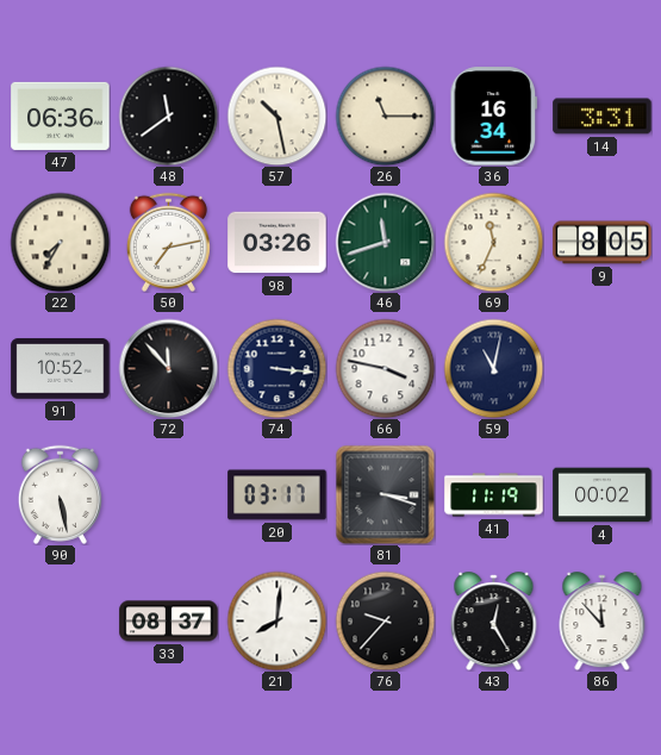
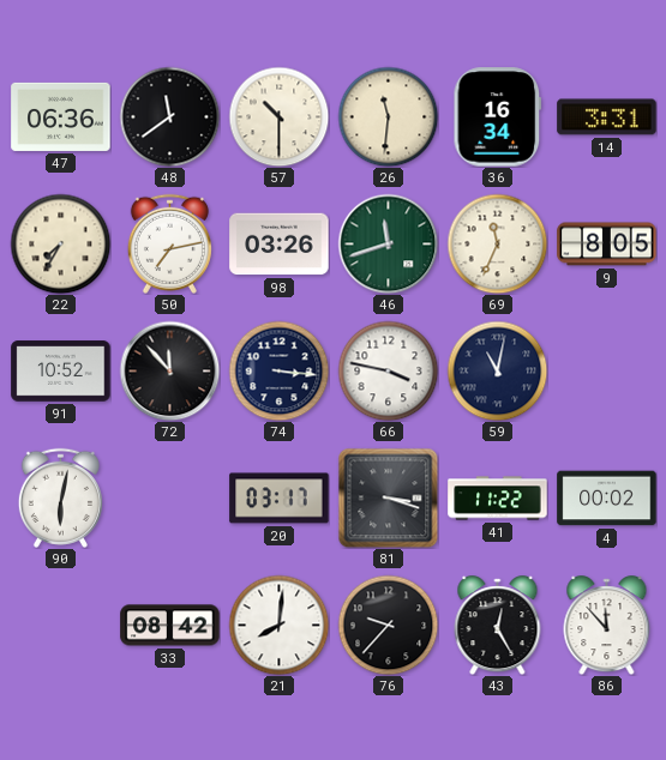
57: 10:28 -> 10:30
26: 11:15 -> 11:31
90: 5:28 -> 6:02
41: 11:19 -> 11:22
33: 08:37 -> 08:42
